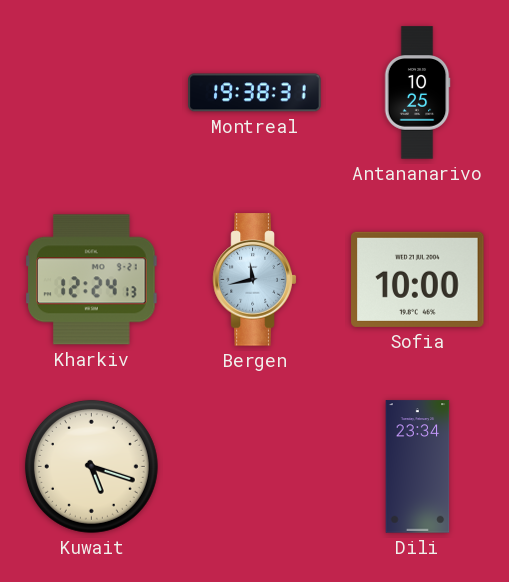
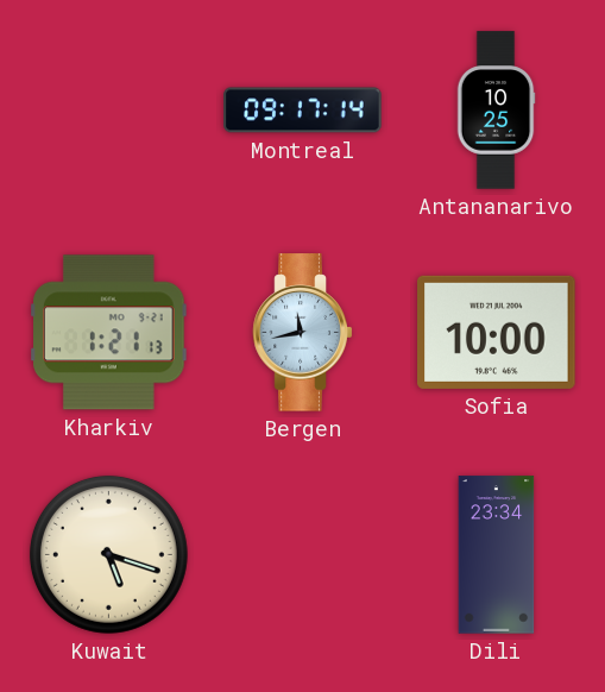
Montreal: 19:38 -> 09:17
Kharkiv: 12:24 -> 1:21
